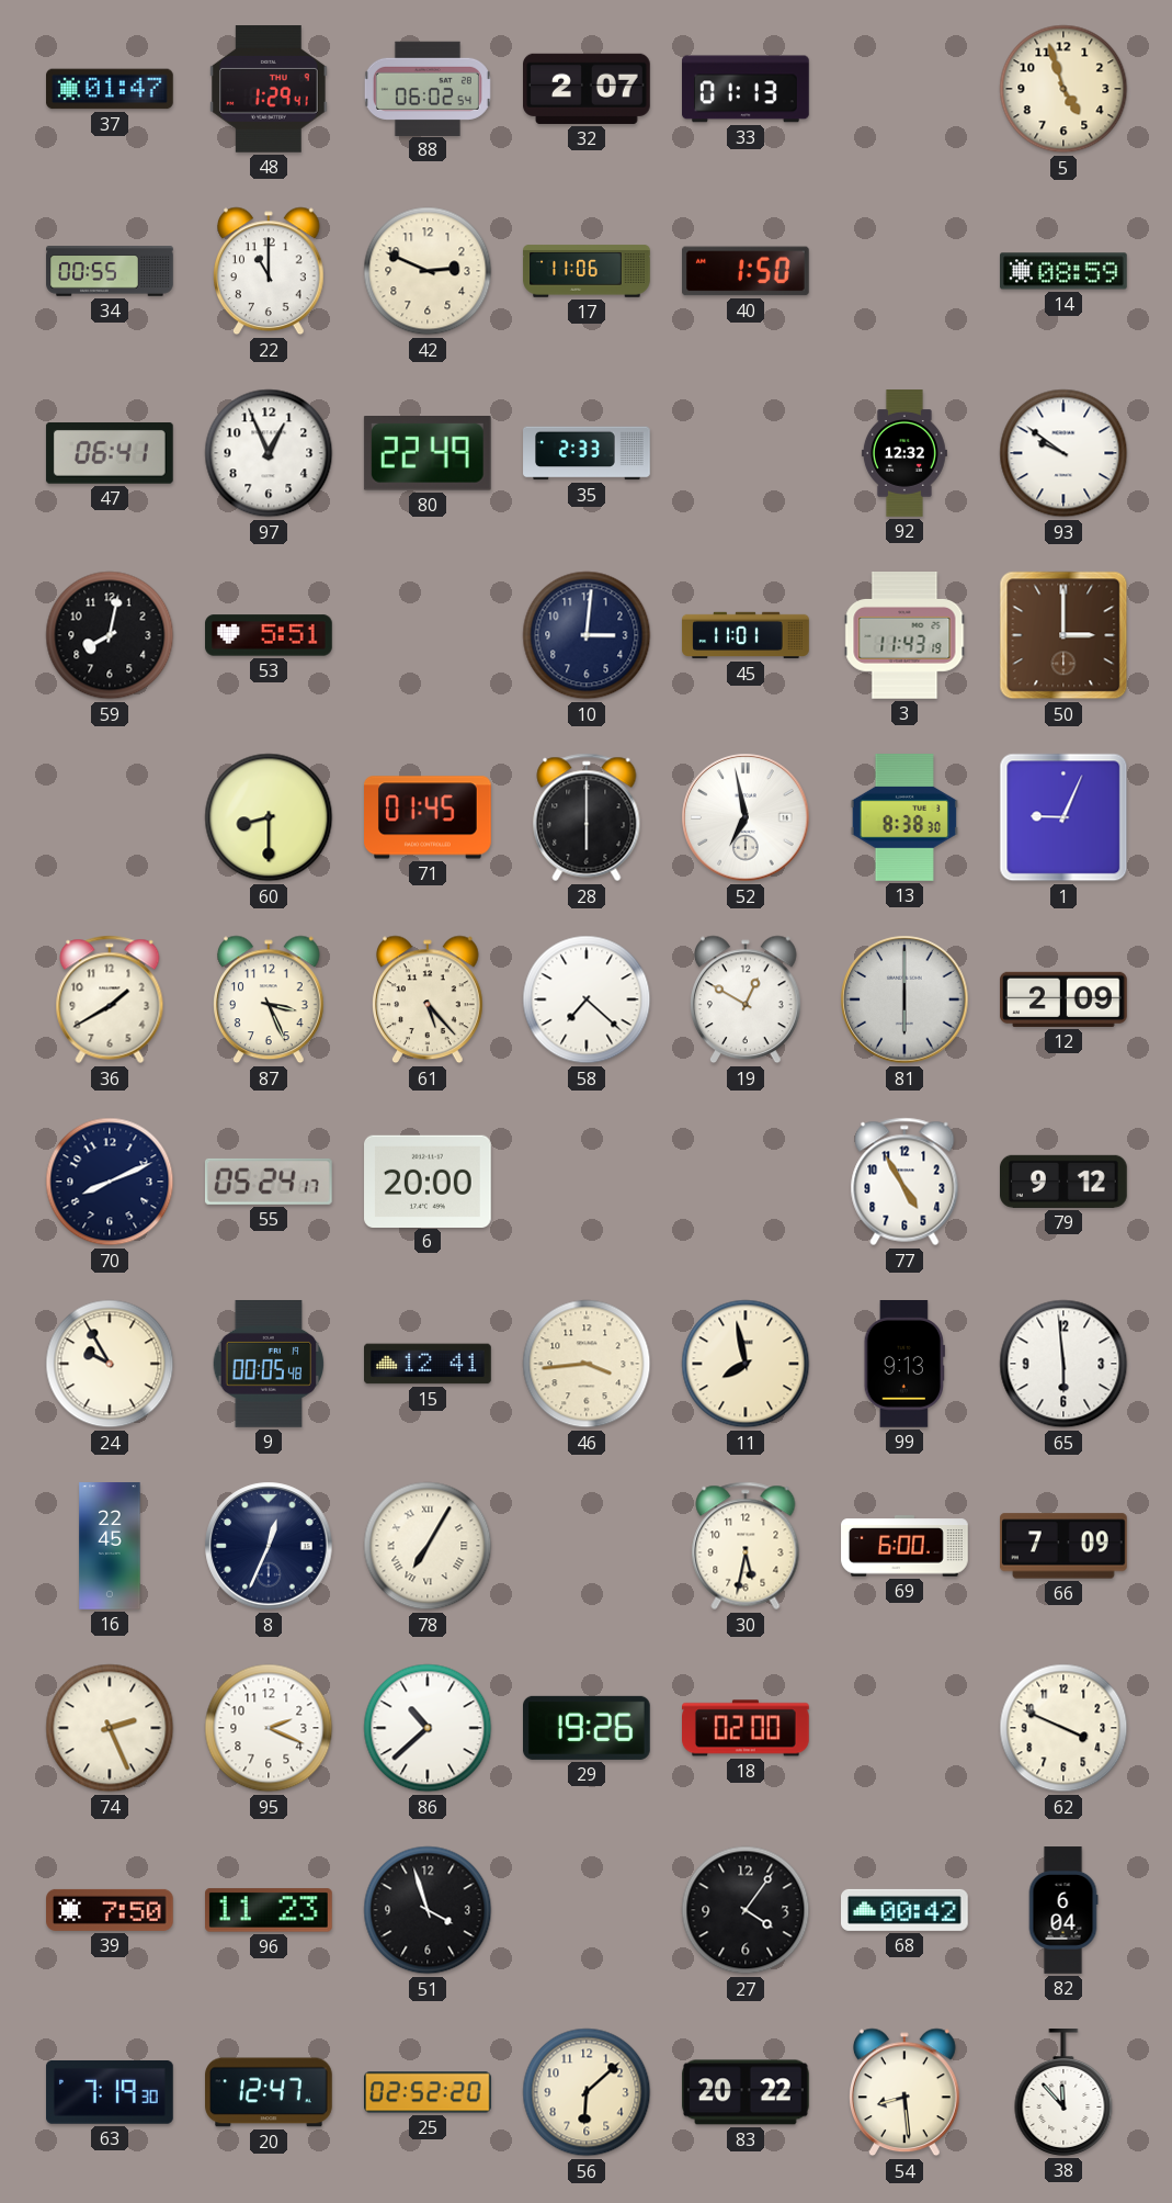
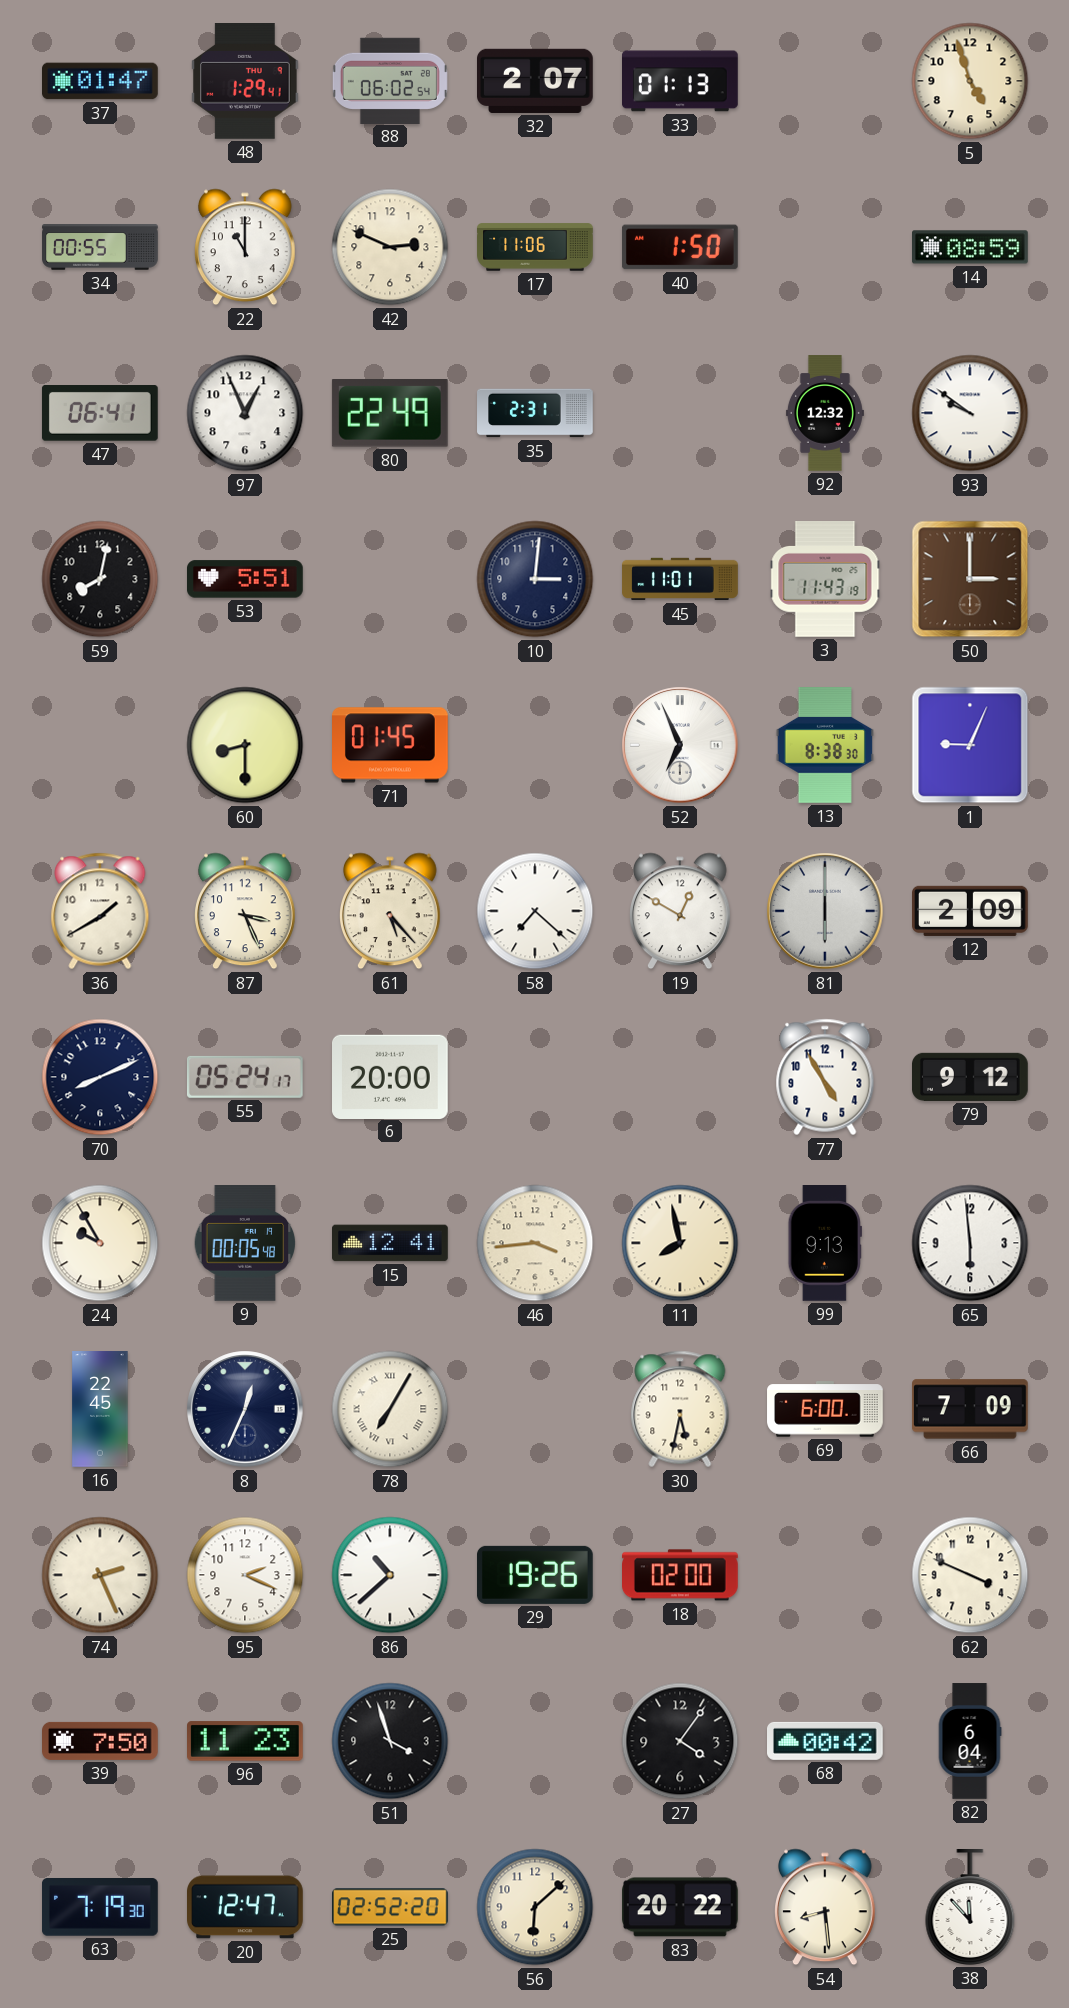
35: 2:33 -> 2:31
28: 6:00 -> none
52: 6:58 -> 6:56
